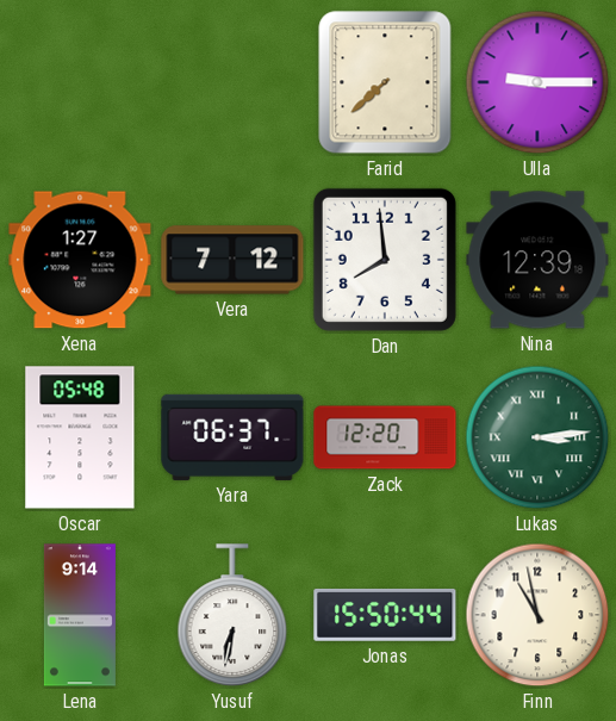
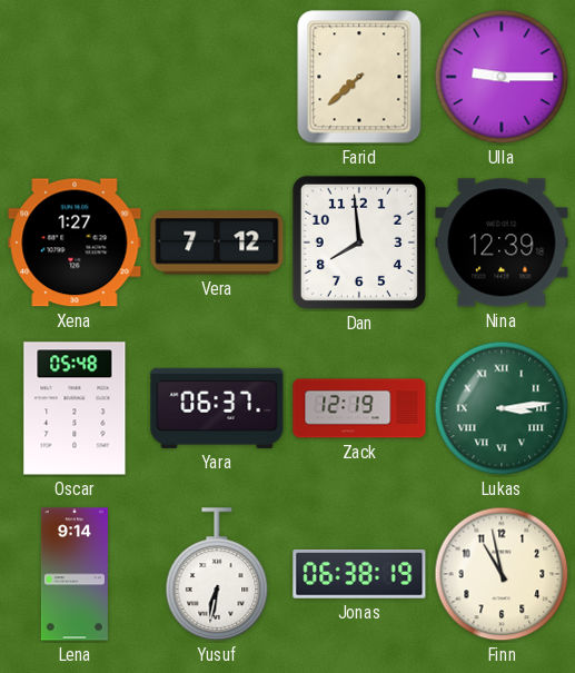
Zack: 12:20 -> 12:19
Jonas: 15:50 -> 06:38
